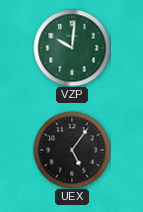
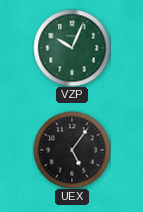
VZP: 10:01 -> 10:04
